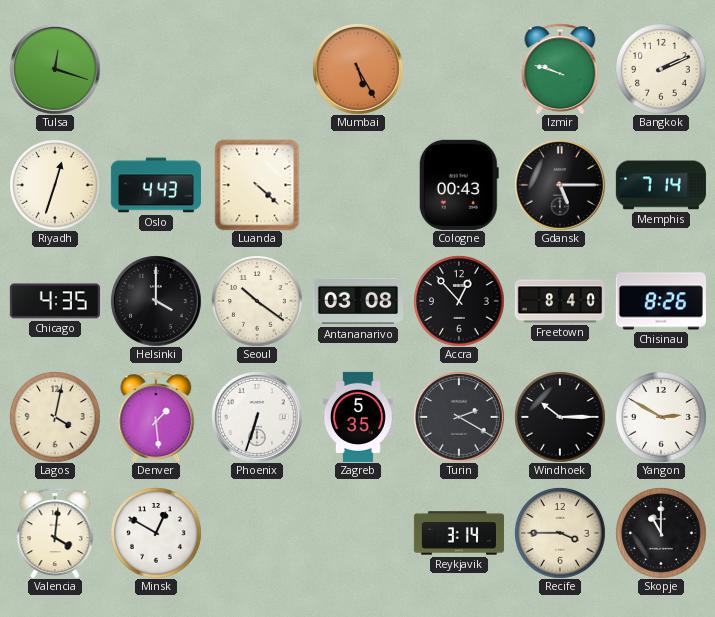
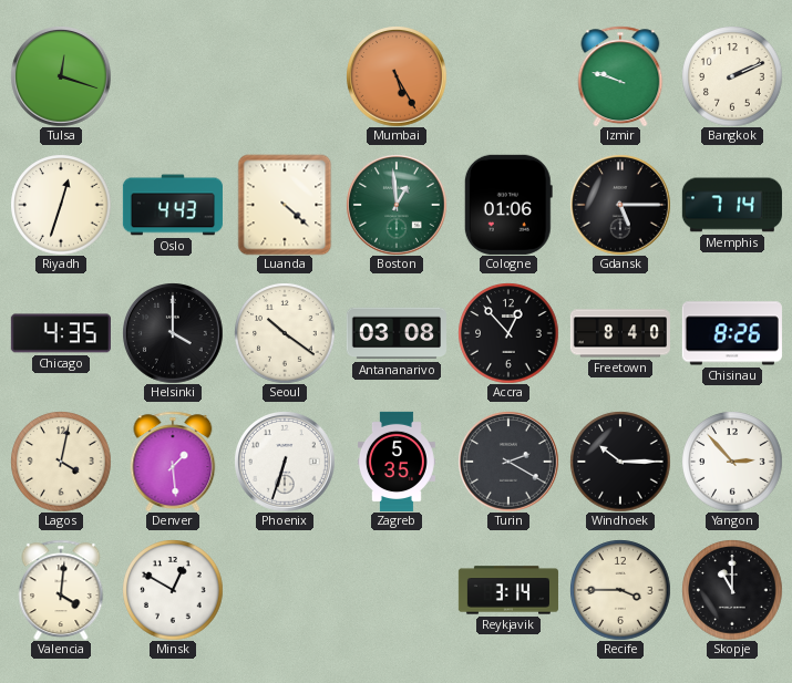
Boston: none -> 12:59
Cologne: 00:43 -> 01:06
Yangon: 2:50 -> 2:53
